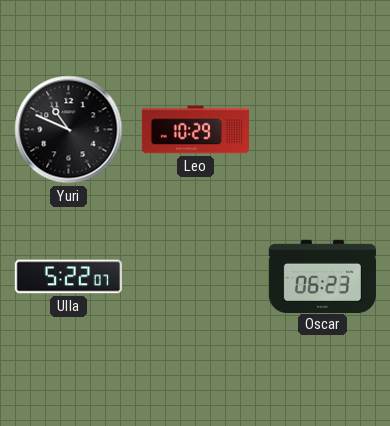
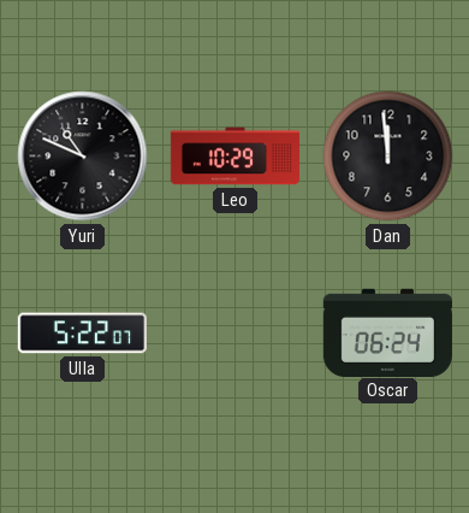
Dan: none -> 11:59
Oscar: 06:23 -> 06:24
